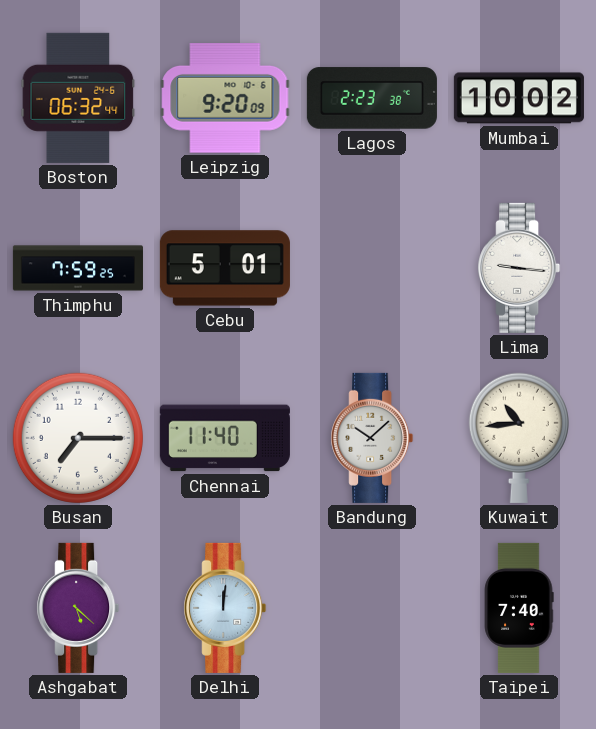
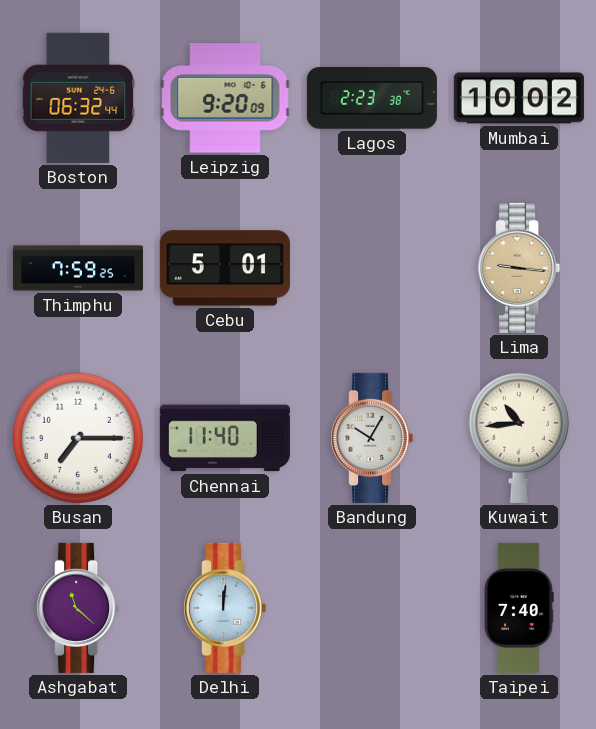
Lima dial: white -> champagne
Bandung: 10:08 -> 10:05
Ashgabat: 5:22 -> 11:22
